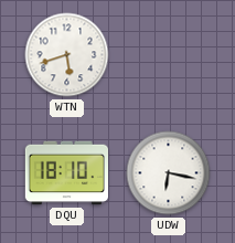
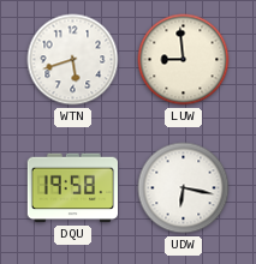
LUW: none -> 8:59
DQU: 18:10 -> 19:58
